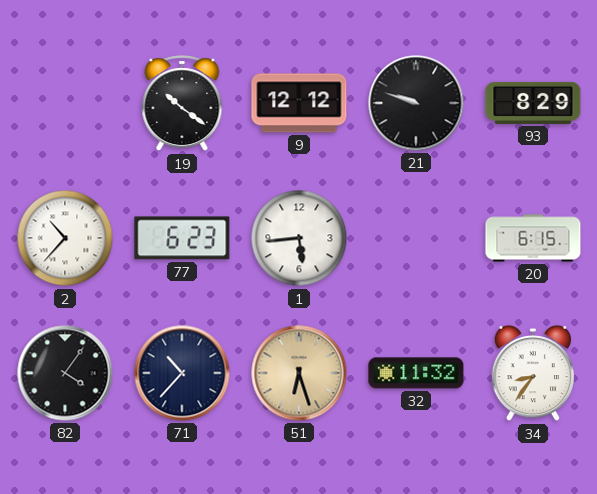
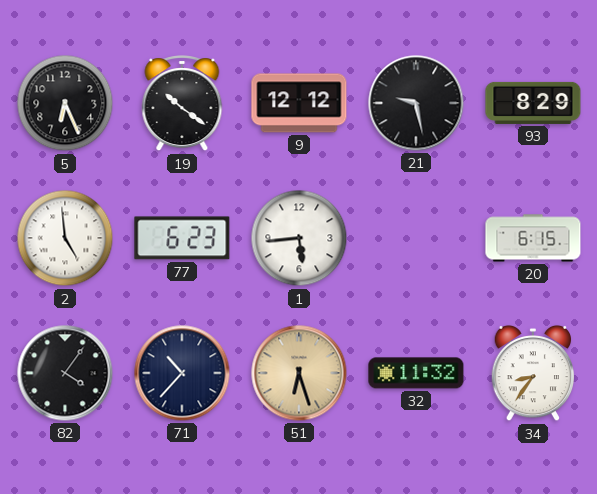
5: none -> 6:26
21: 9:48 -> 9:28
2: 10:37 -> 4:59
